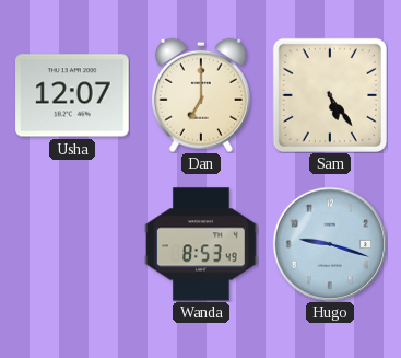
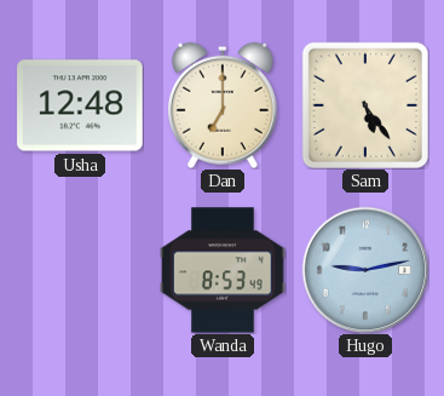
Usha: 12:07 -> 12:48
Hugo: 9:18 -> 9:13
